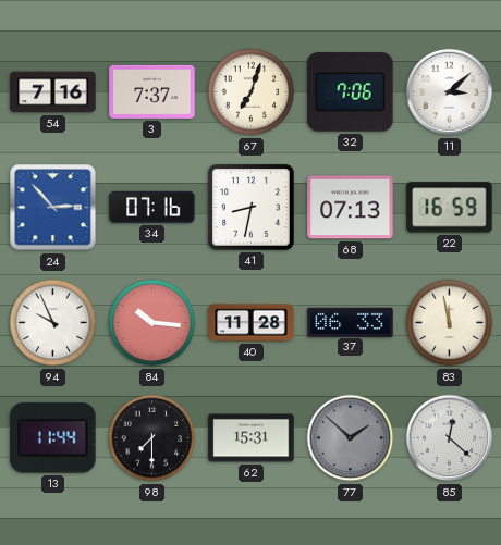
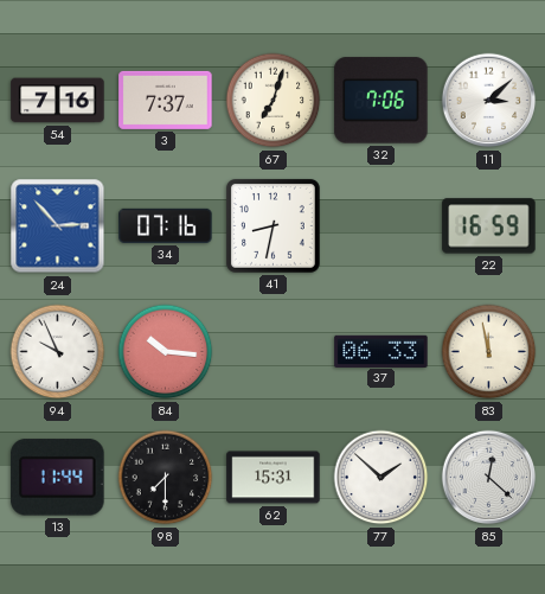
68: 07:13 -> none
40: 11:28 -> none
77 dial: grey -> white
